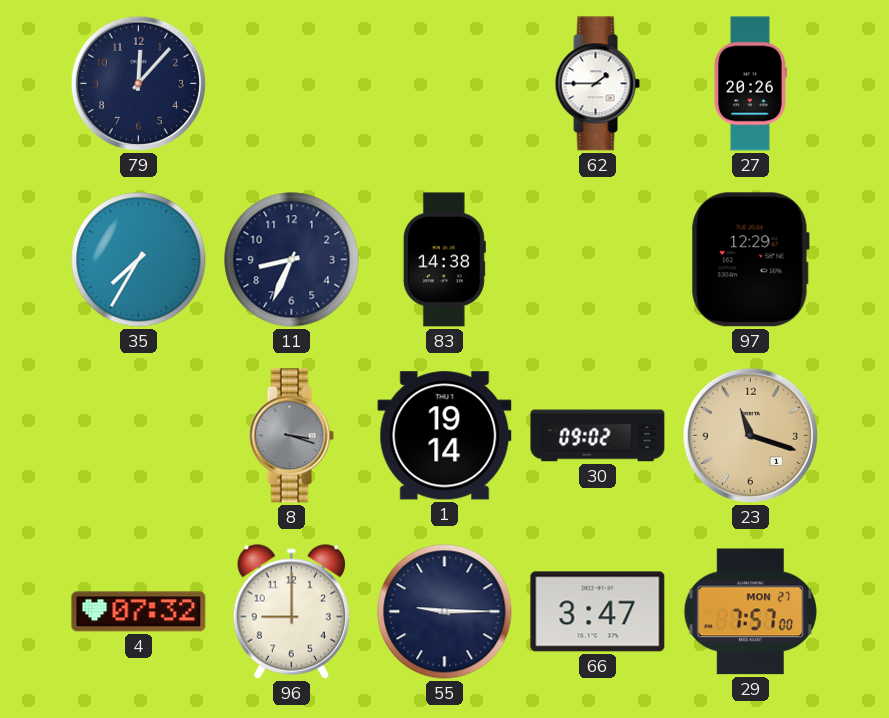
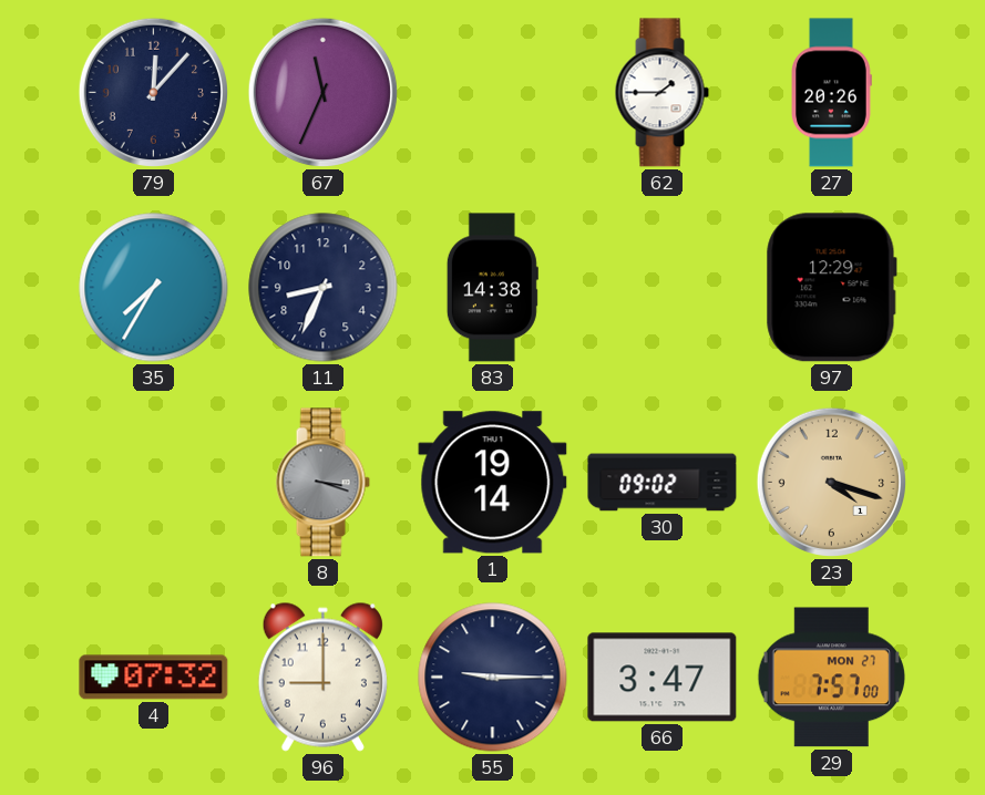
67: none -> 11:34
23: 11:18 -> 4:18
